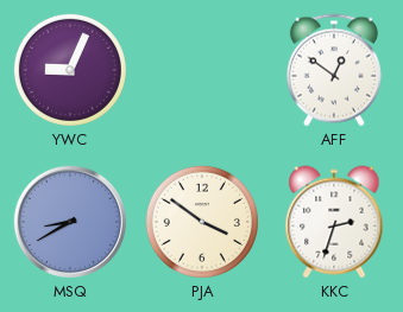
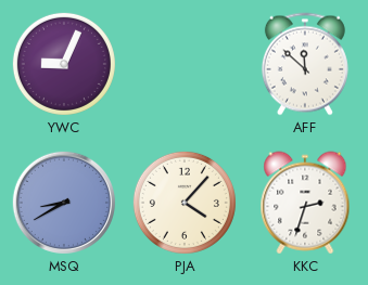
AFF: 12:51 -> 11:52
PJA: 3:51 -> 4:07
